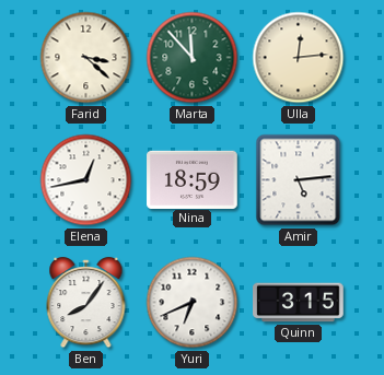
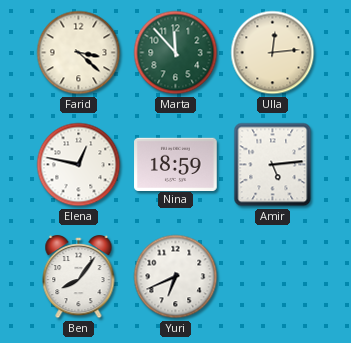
Elena: 12:43 -> 12:47
Quinn: 3:15 -> none
